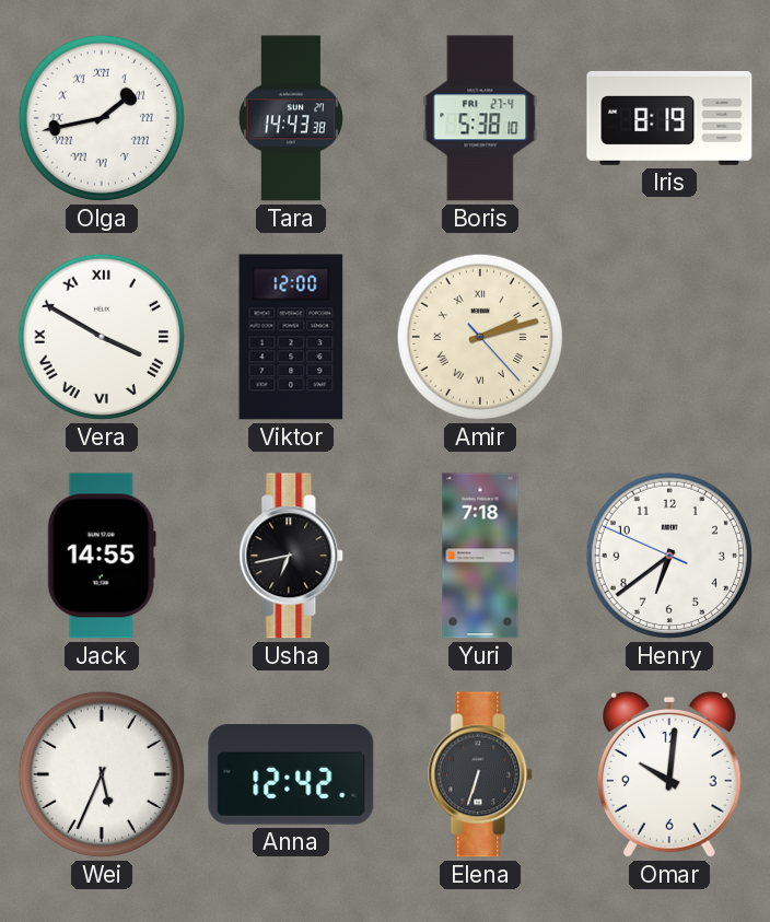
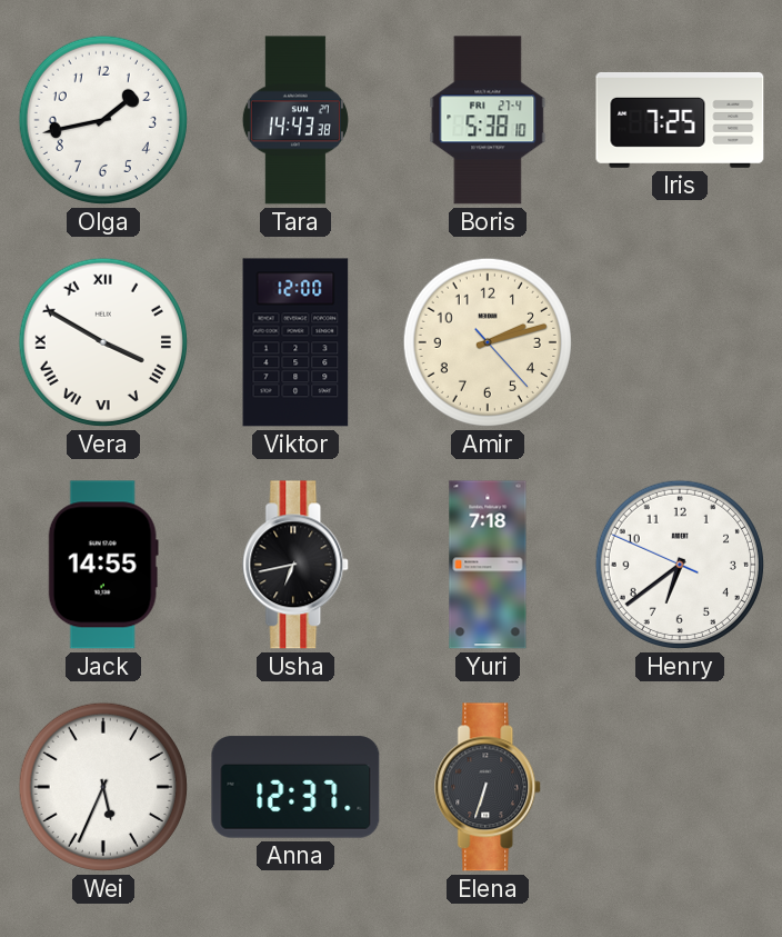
Olga numerals: Roman -> Arabic
Iris: 8:19 -> 7:25
Amir numerals: Roman -> Arabic
Anna: 12:42 -> 12:37
Omar: 10:01 -> none
